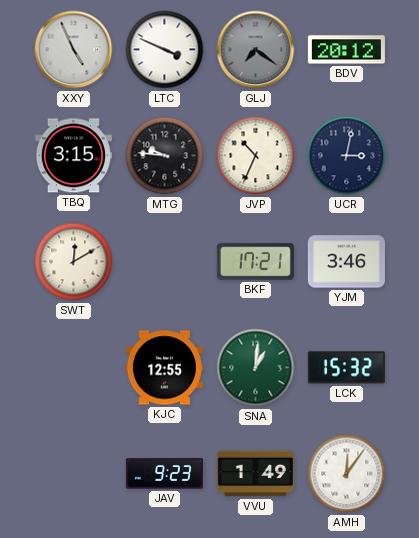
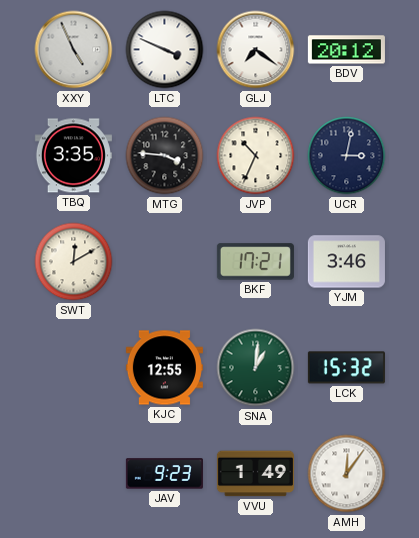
GLJ dial: grey -> white
TBQ: 3:15 -> 3:35
MTG: 9:46 -> 3:46
